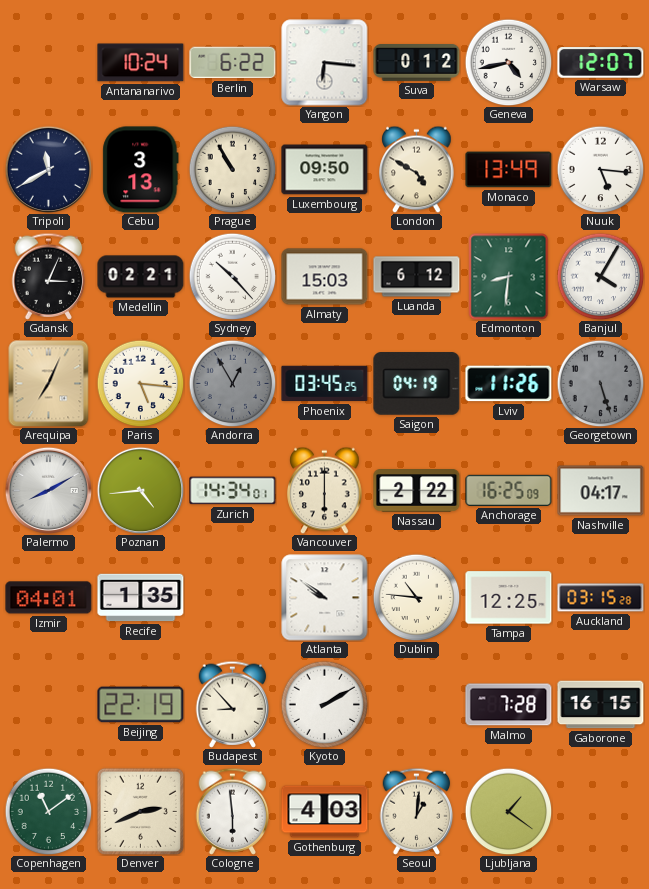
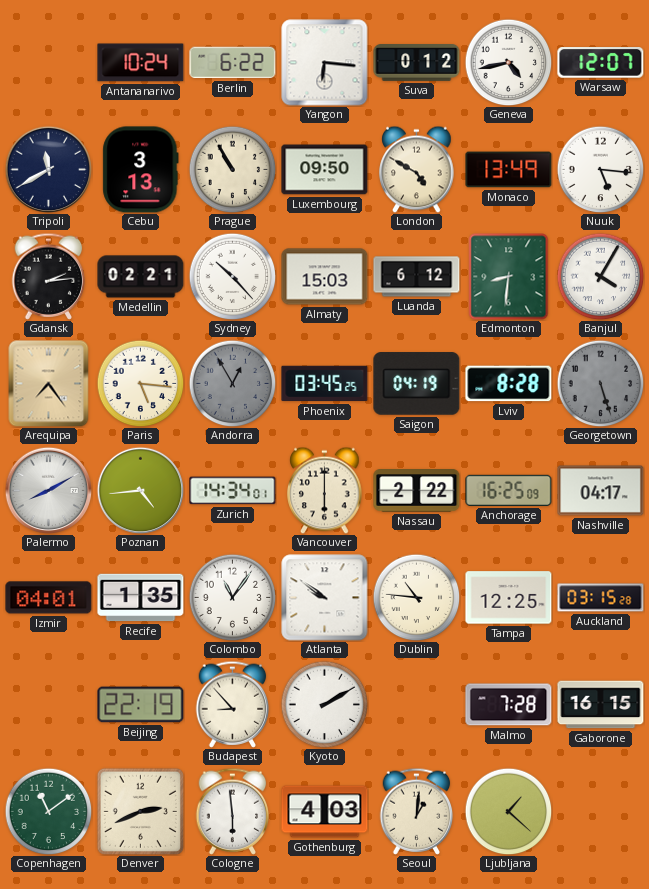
Gdansk: 3:04 -> 2:14
Arequipa: 7:04 -> 7:24
Lviv: 11:26 -> 8:28
Colombo: none -> 11:06
Ljubljana: 1:21 -> 1:22
